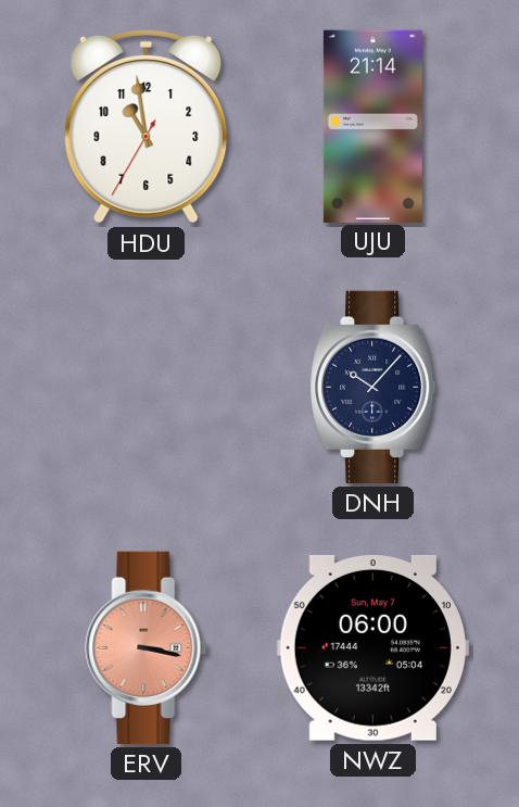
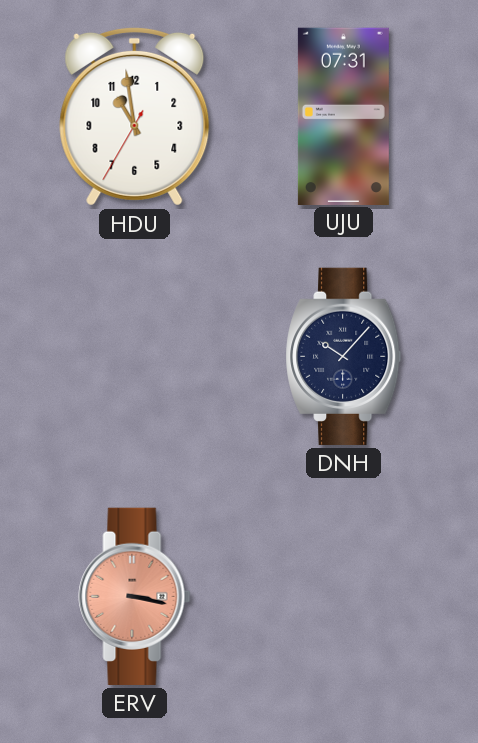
UJU: 21:14 -> 07:31
NWZ: 06:00 -> none
